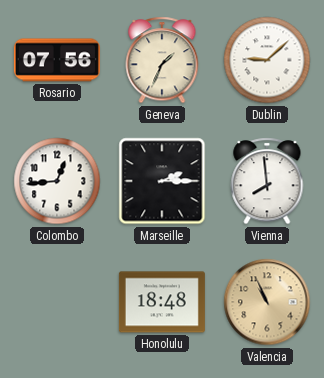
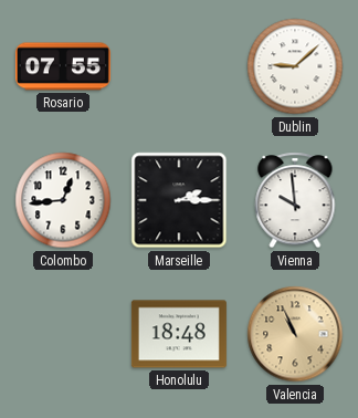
Rosario: 07:56 -> 07:55
Geneva: 1:34 -> none
Vienna: 7:59 -> 9:59
